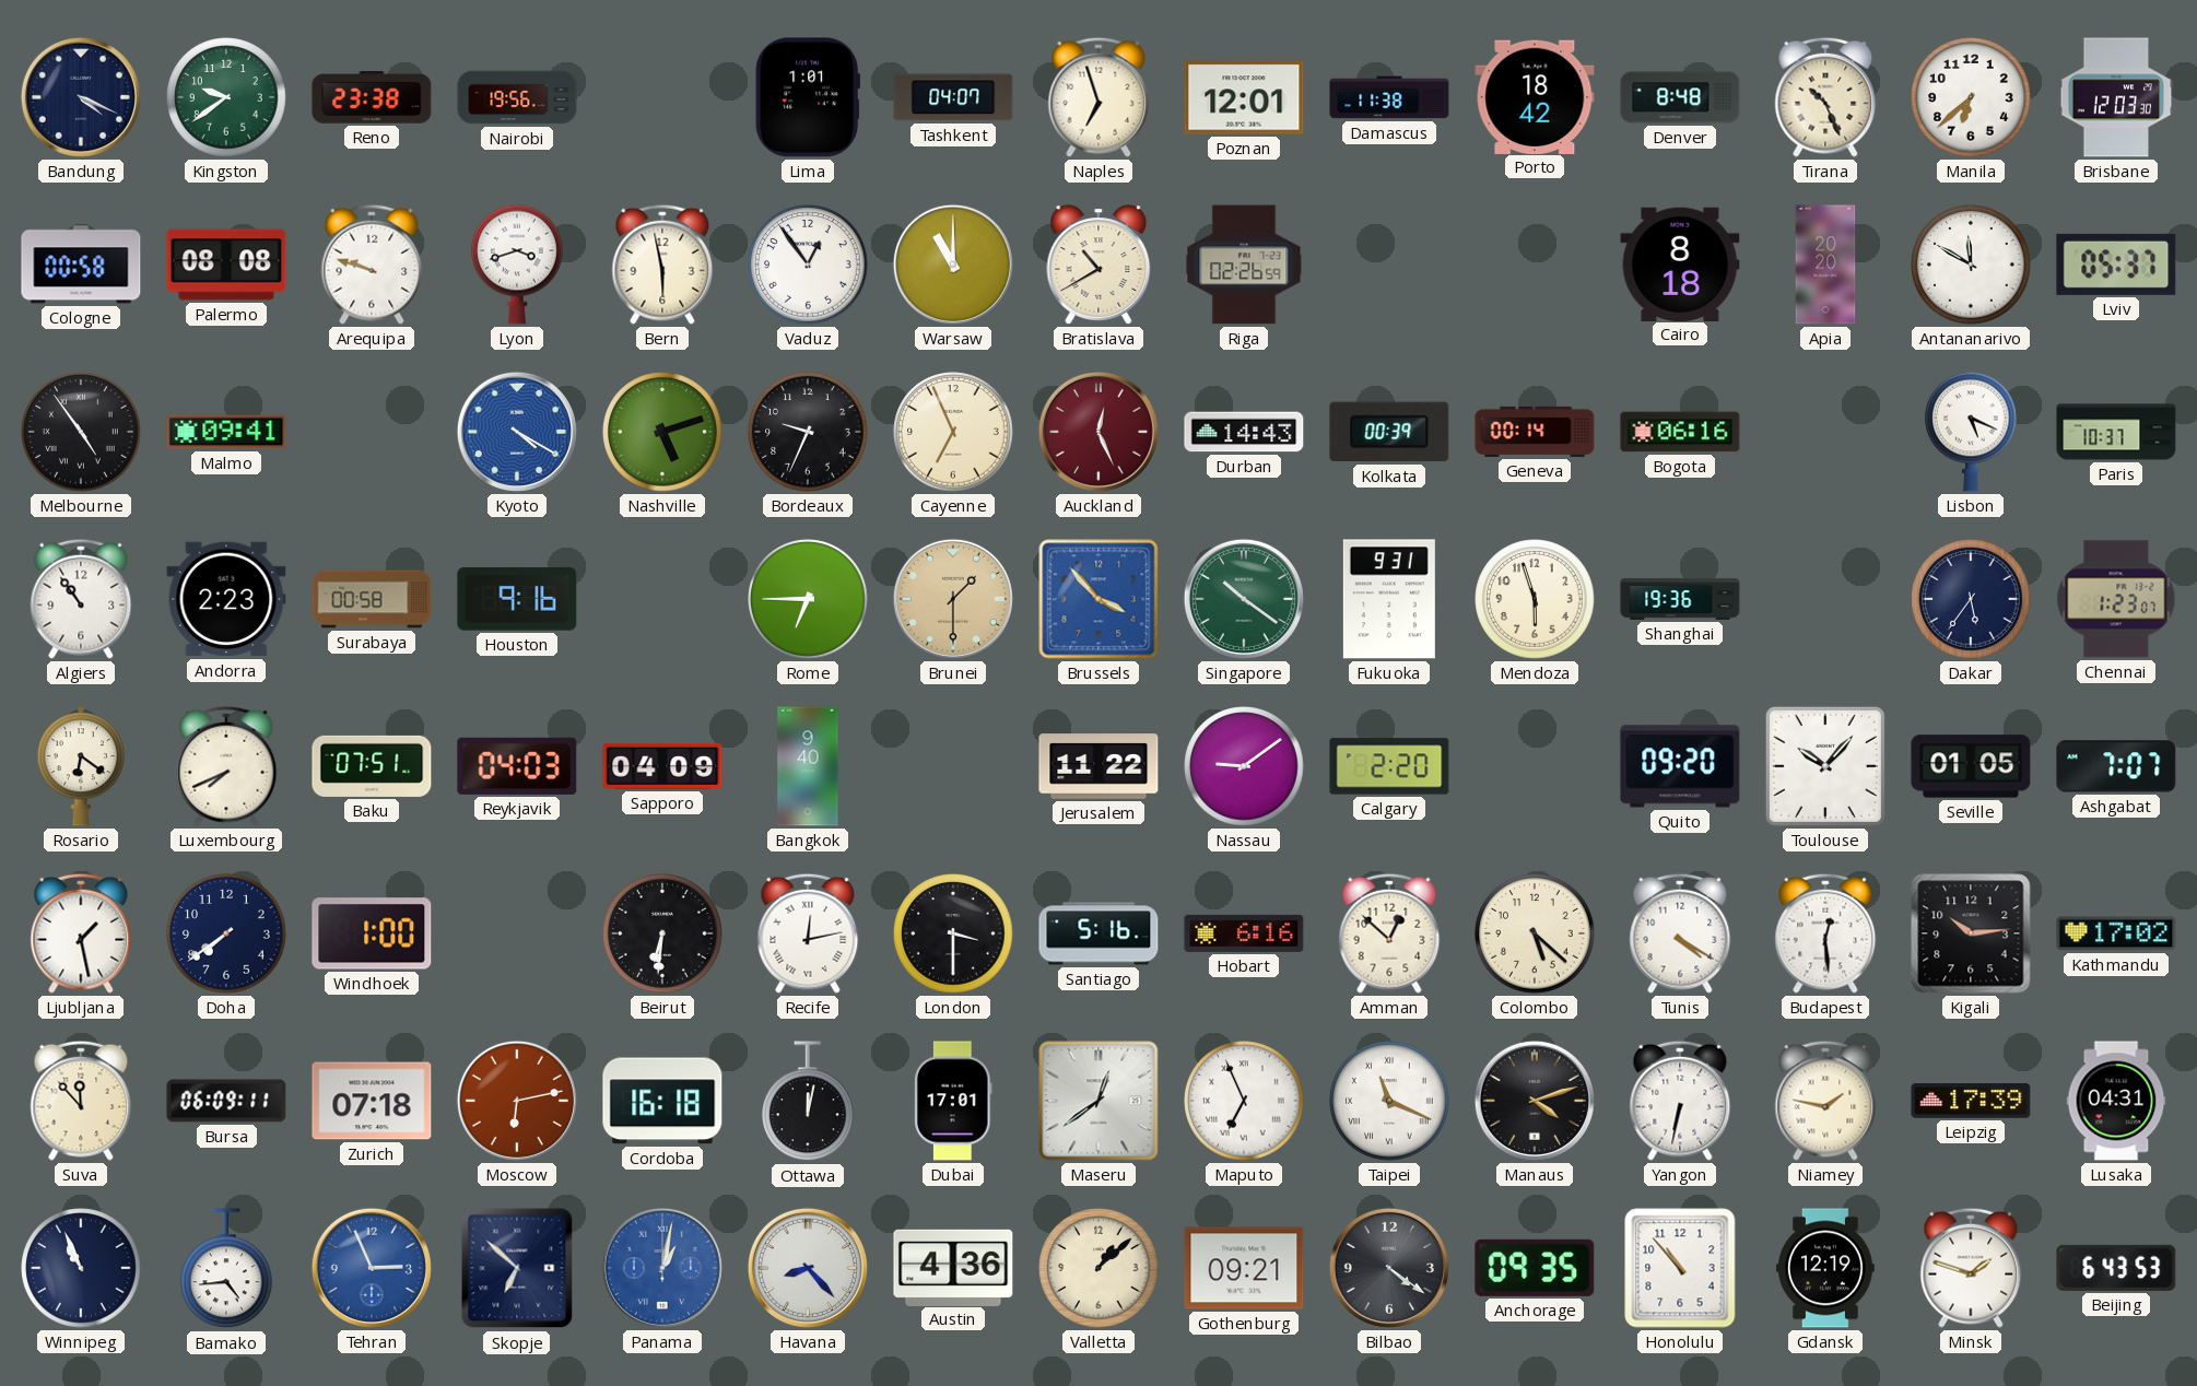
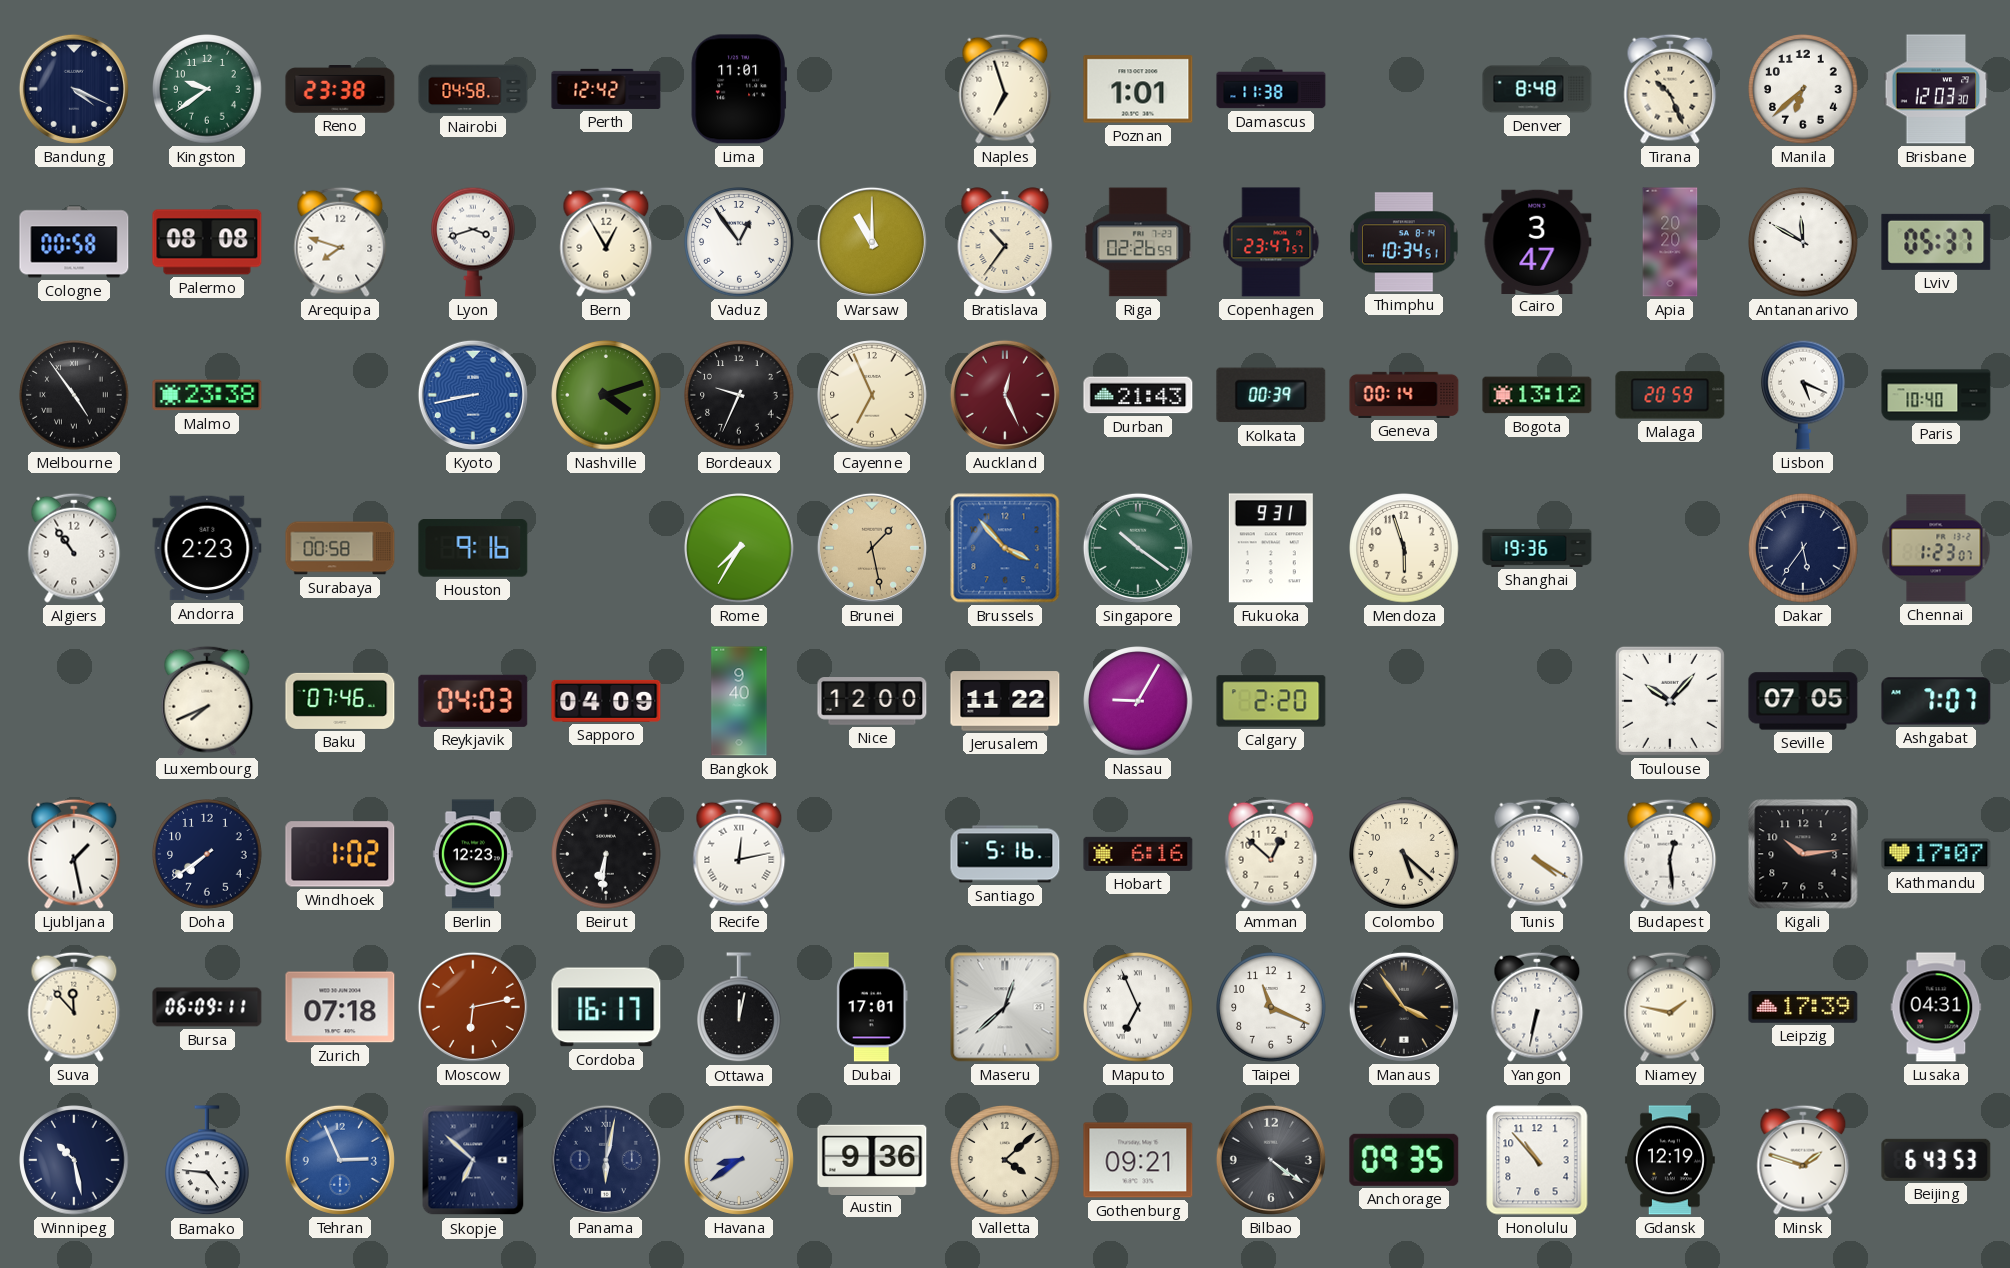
Nairobi: 19:56 -> 04:58
Perth: none -> 12:42
Lima: 1:01 -> 11:01
Tashkent: 04:07 -> none
Poznan: 12:01 -> 1:01
Porto: 18:42 -> none
Arequipa: 9:48 -> 7:48
Bern: 5:58 -> 12:55
Bratislava: 10:40 -> 10:36
Copenhagen: none -> 23:47
Thimphu: none -> 10:34
Cairo: 8:18 -> 3:47
Malmo: 09:41 -> 23:38
Kyoto: 4:20 -> 8:43
Nashville: 5:12 -> 4:12
Durban: 14:43 -> 21:43
Bogota: 06:16 -> 13:12
Malaga: none -> 20:59
Paris: 10:37 -> 10:40
Rome: 6:45 -> 7:35
Brunei: 1:30 -> 1:28
Rosario: 6:21 -> none
Baku: 07:51 -> 07:46
Nice: none -> 12:00
Nassau: 9:09 -> 9:05
Quito: 09:20 -> none
Seville: 01:05 -> 07:05
Windhoek: 1:00 -> 1:02
Berlin: none -> 12:23
London: 3:30 -> none
Kathmandu: 17:02 -> 17:07
Cordoba: 16:18 -> 16:17
Maseru: 12:39 -> 12:38
Taipei numerals: Roman -> Arabic
Manaus: 4:12 -> 3:54
Winnipeg: 10:56 -> 10:28
Bamako: 4:44 -> 4:46
Panama: 1:02 -> 6:02
Panama dial: blue -> navy
Havana: 8:23 -> 8:39
Austin: 4:36 -> 9:36
Valletta: 1:08 -> 4:08
